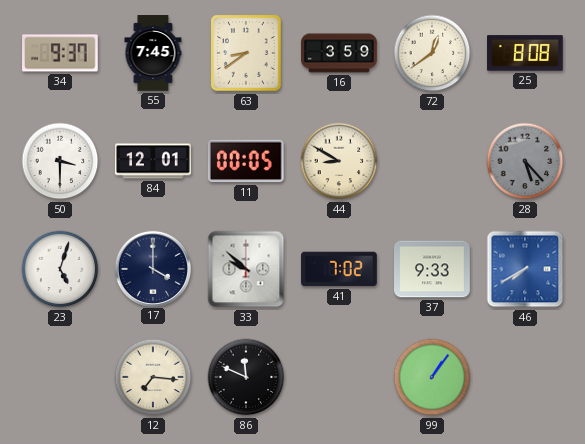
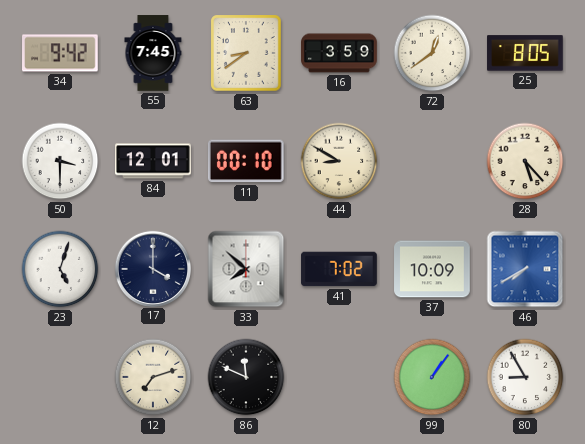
34: 9:37 -> 9:42
25: 8:08 -> 8:05
11: 00:05 -> 00:10
28 dial: grey -> cream
33: 9:52 -> 7:52
37: 9:33 -> 10:09
12: 7:16 -> 7:12
80: none -> 8:55
